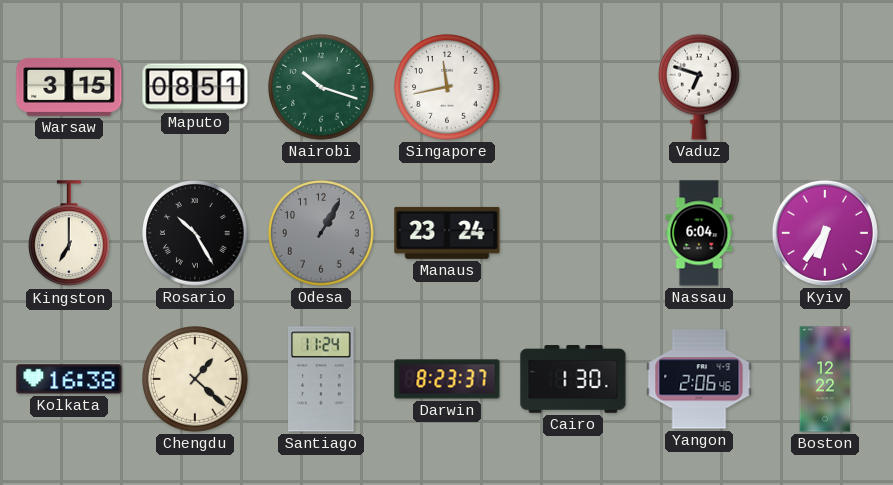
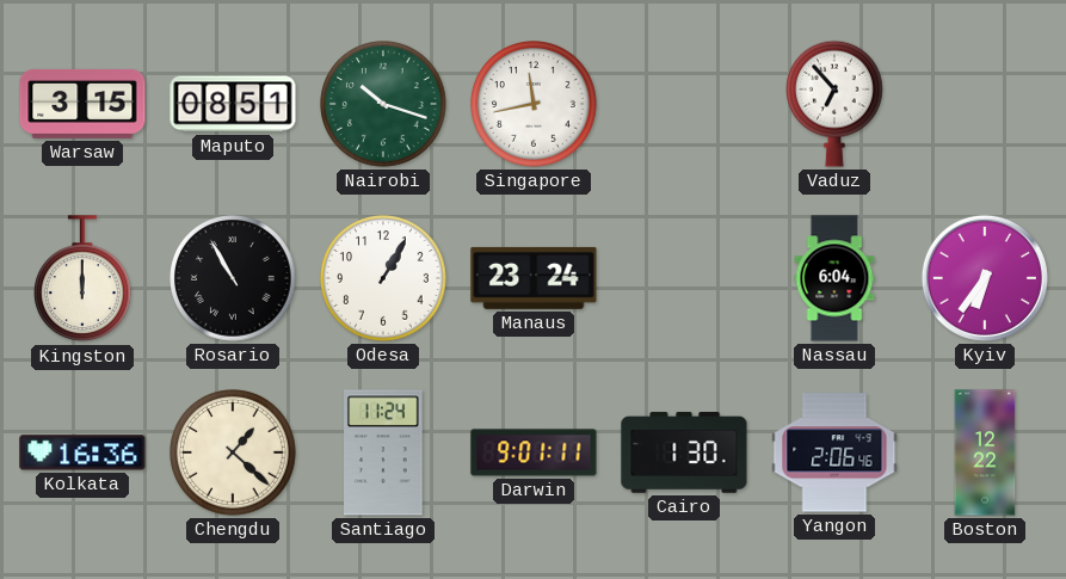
Vaduz: 6:48 -> 6:53
Kingston: 7:00 -> 12:00
Rosario: 10:25 -> 10:55
Odesa dial: grey -> white
Kolkata: 16:38 -> 16:36
Darwin: 8:23 -> 9:01
